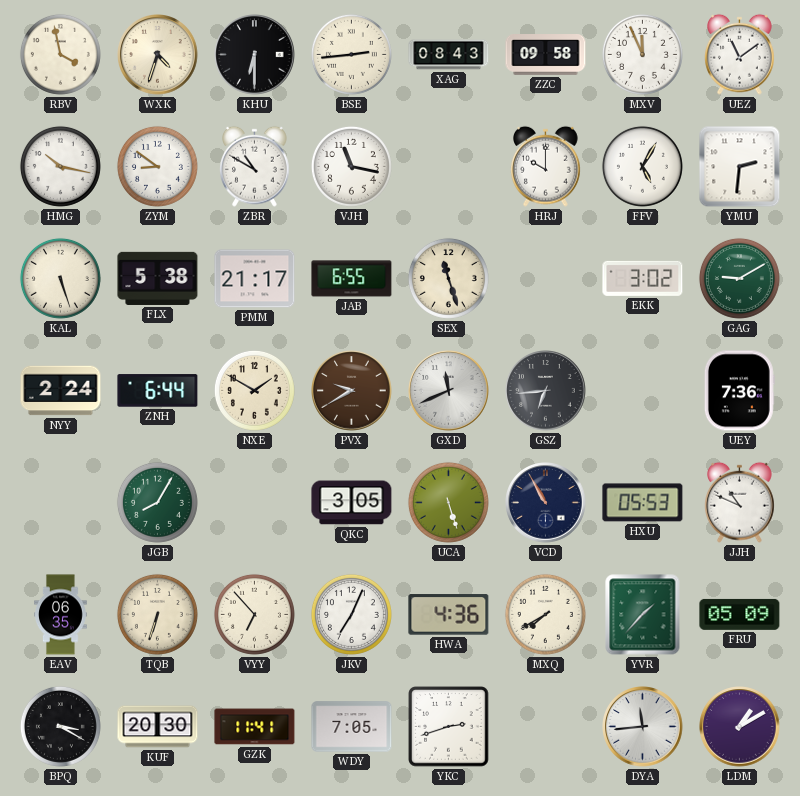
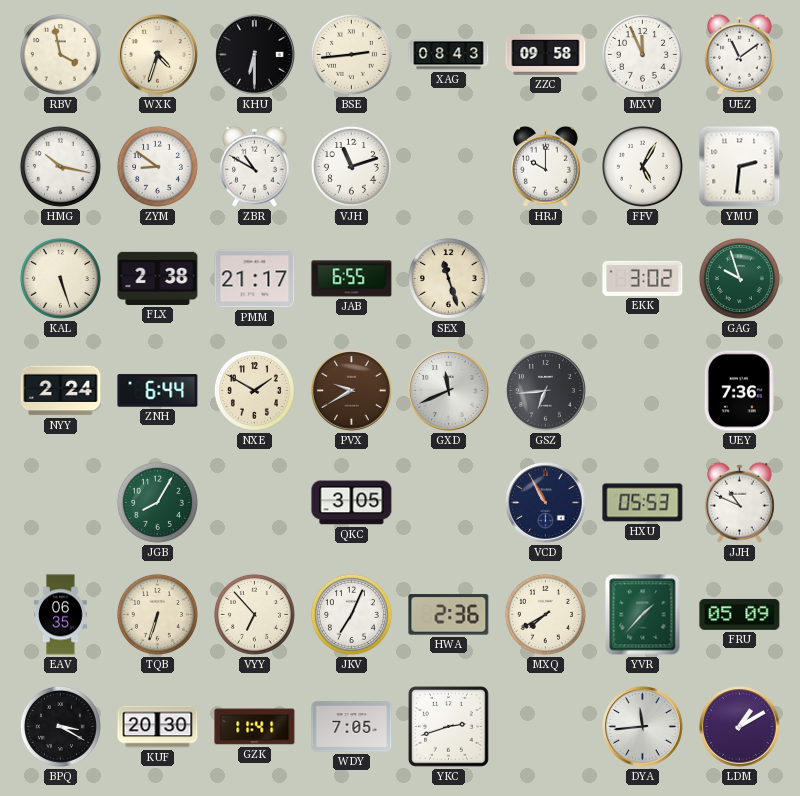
VJH: 11:17 -> 11:12
FLX: 5:38 -> 2:38
GAG: 9:10 -> 9:57
UCA: 5:27 -> none
HWA: 4:36 -> 2:36
